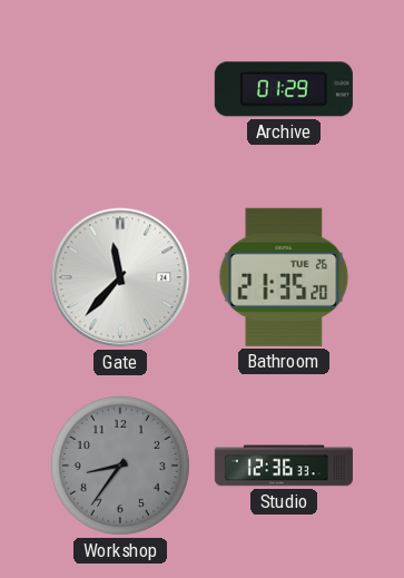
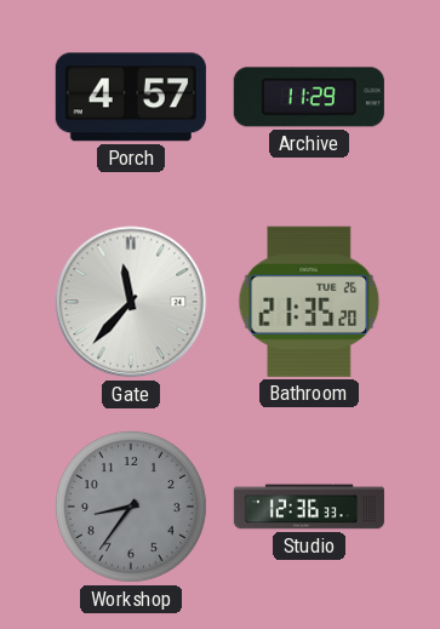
Porch: none -> 4:57
Archive: 01:29 -> 11:29
